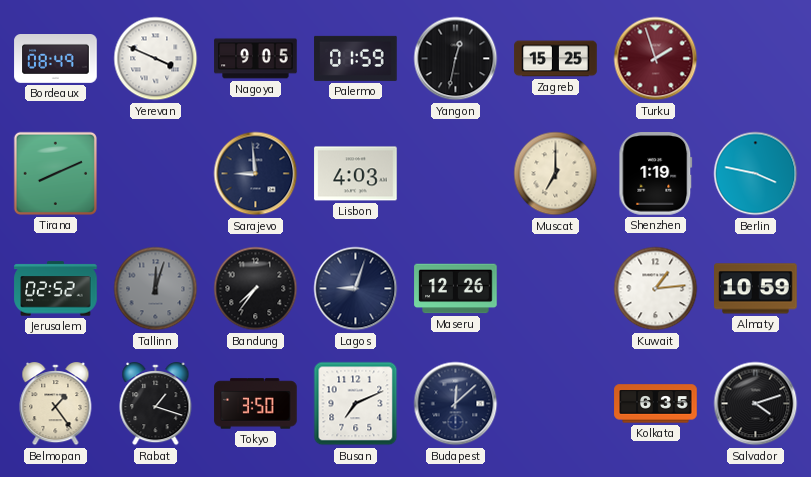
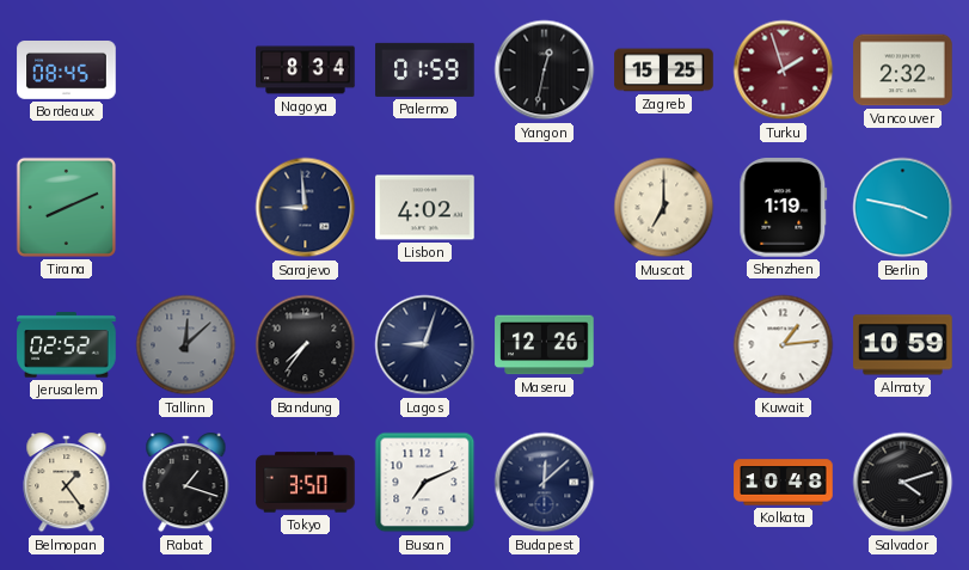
Bordeaux: 08:49 -> 08:45
Yerevan: 3:49 -> none
Nagoya: 9:05 -> 8:34
Vancouver: none -> 2:32
Lisbon: 4:03 -> 4:02
Tallinn: 12:03 -> 12:08
Kolkata: 6:35 -> 10:48
